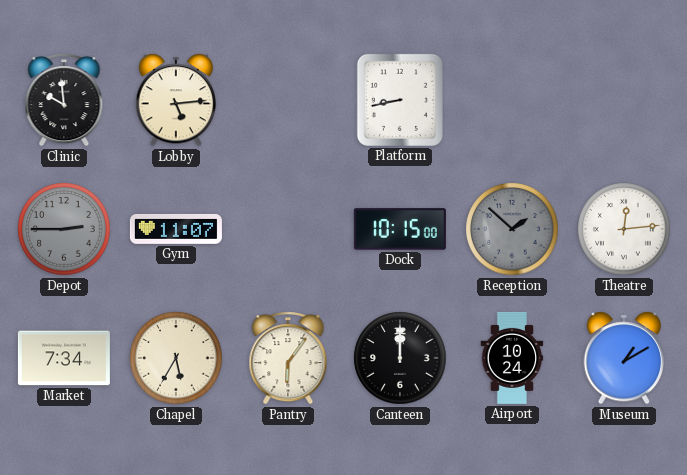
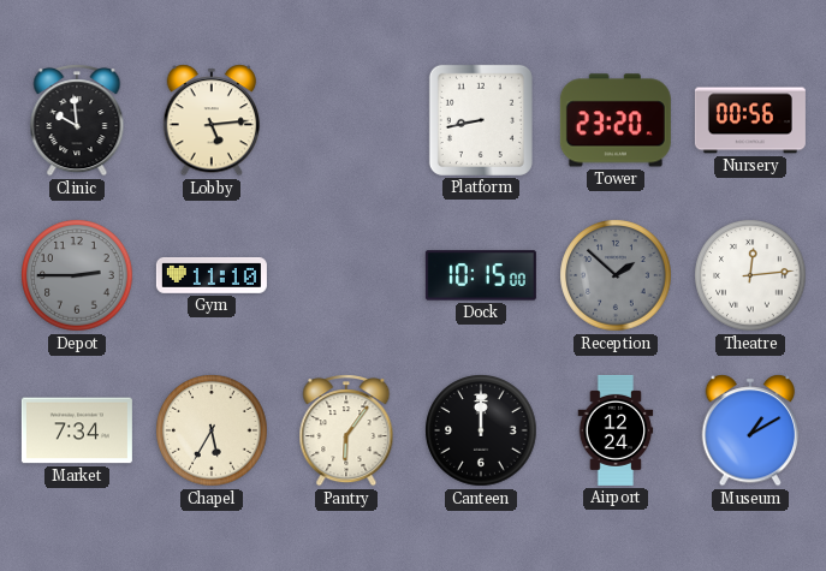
Tower: none -> 23:20
Nursery: none -> 00:56
Gym: 11:07 -> 11:10
Airport: 10:24 -> 12:24
